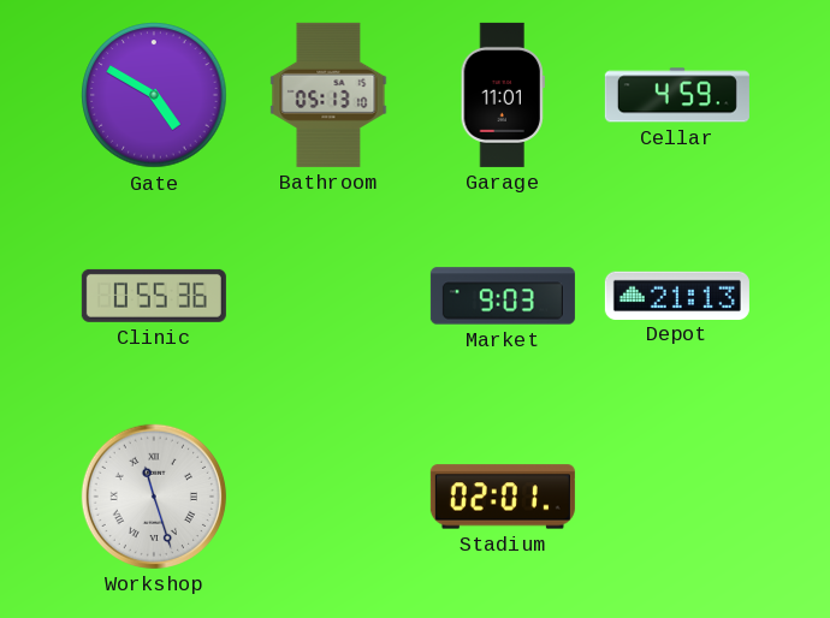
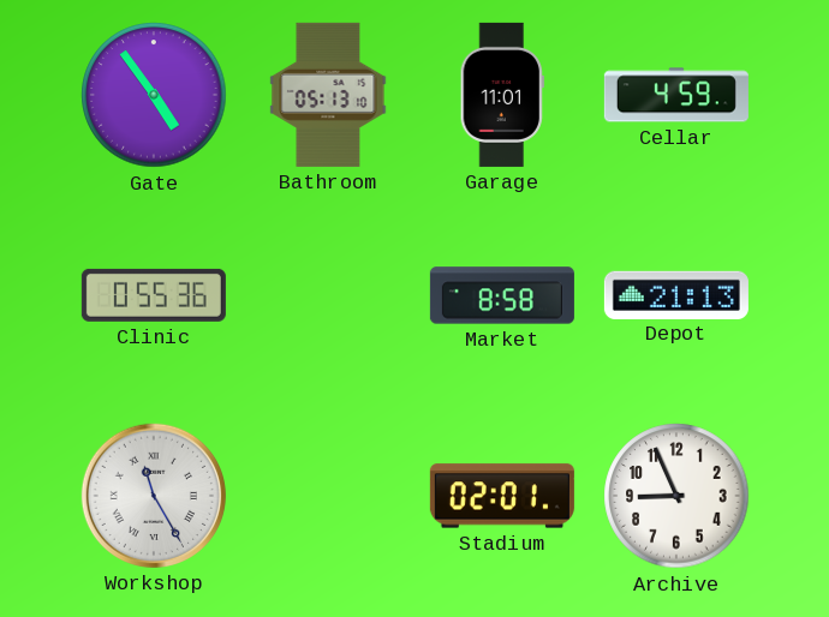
Gate: 4:50 -> 4:54
Market: 9:03 -> 8:58
Workshop: 11:27 -> 11:25
Archive: none -> 8:56
